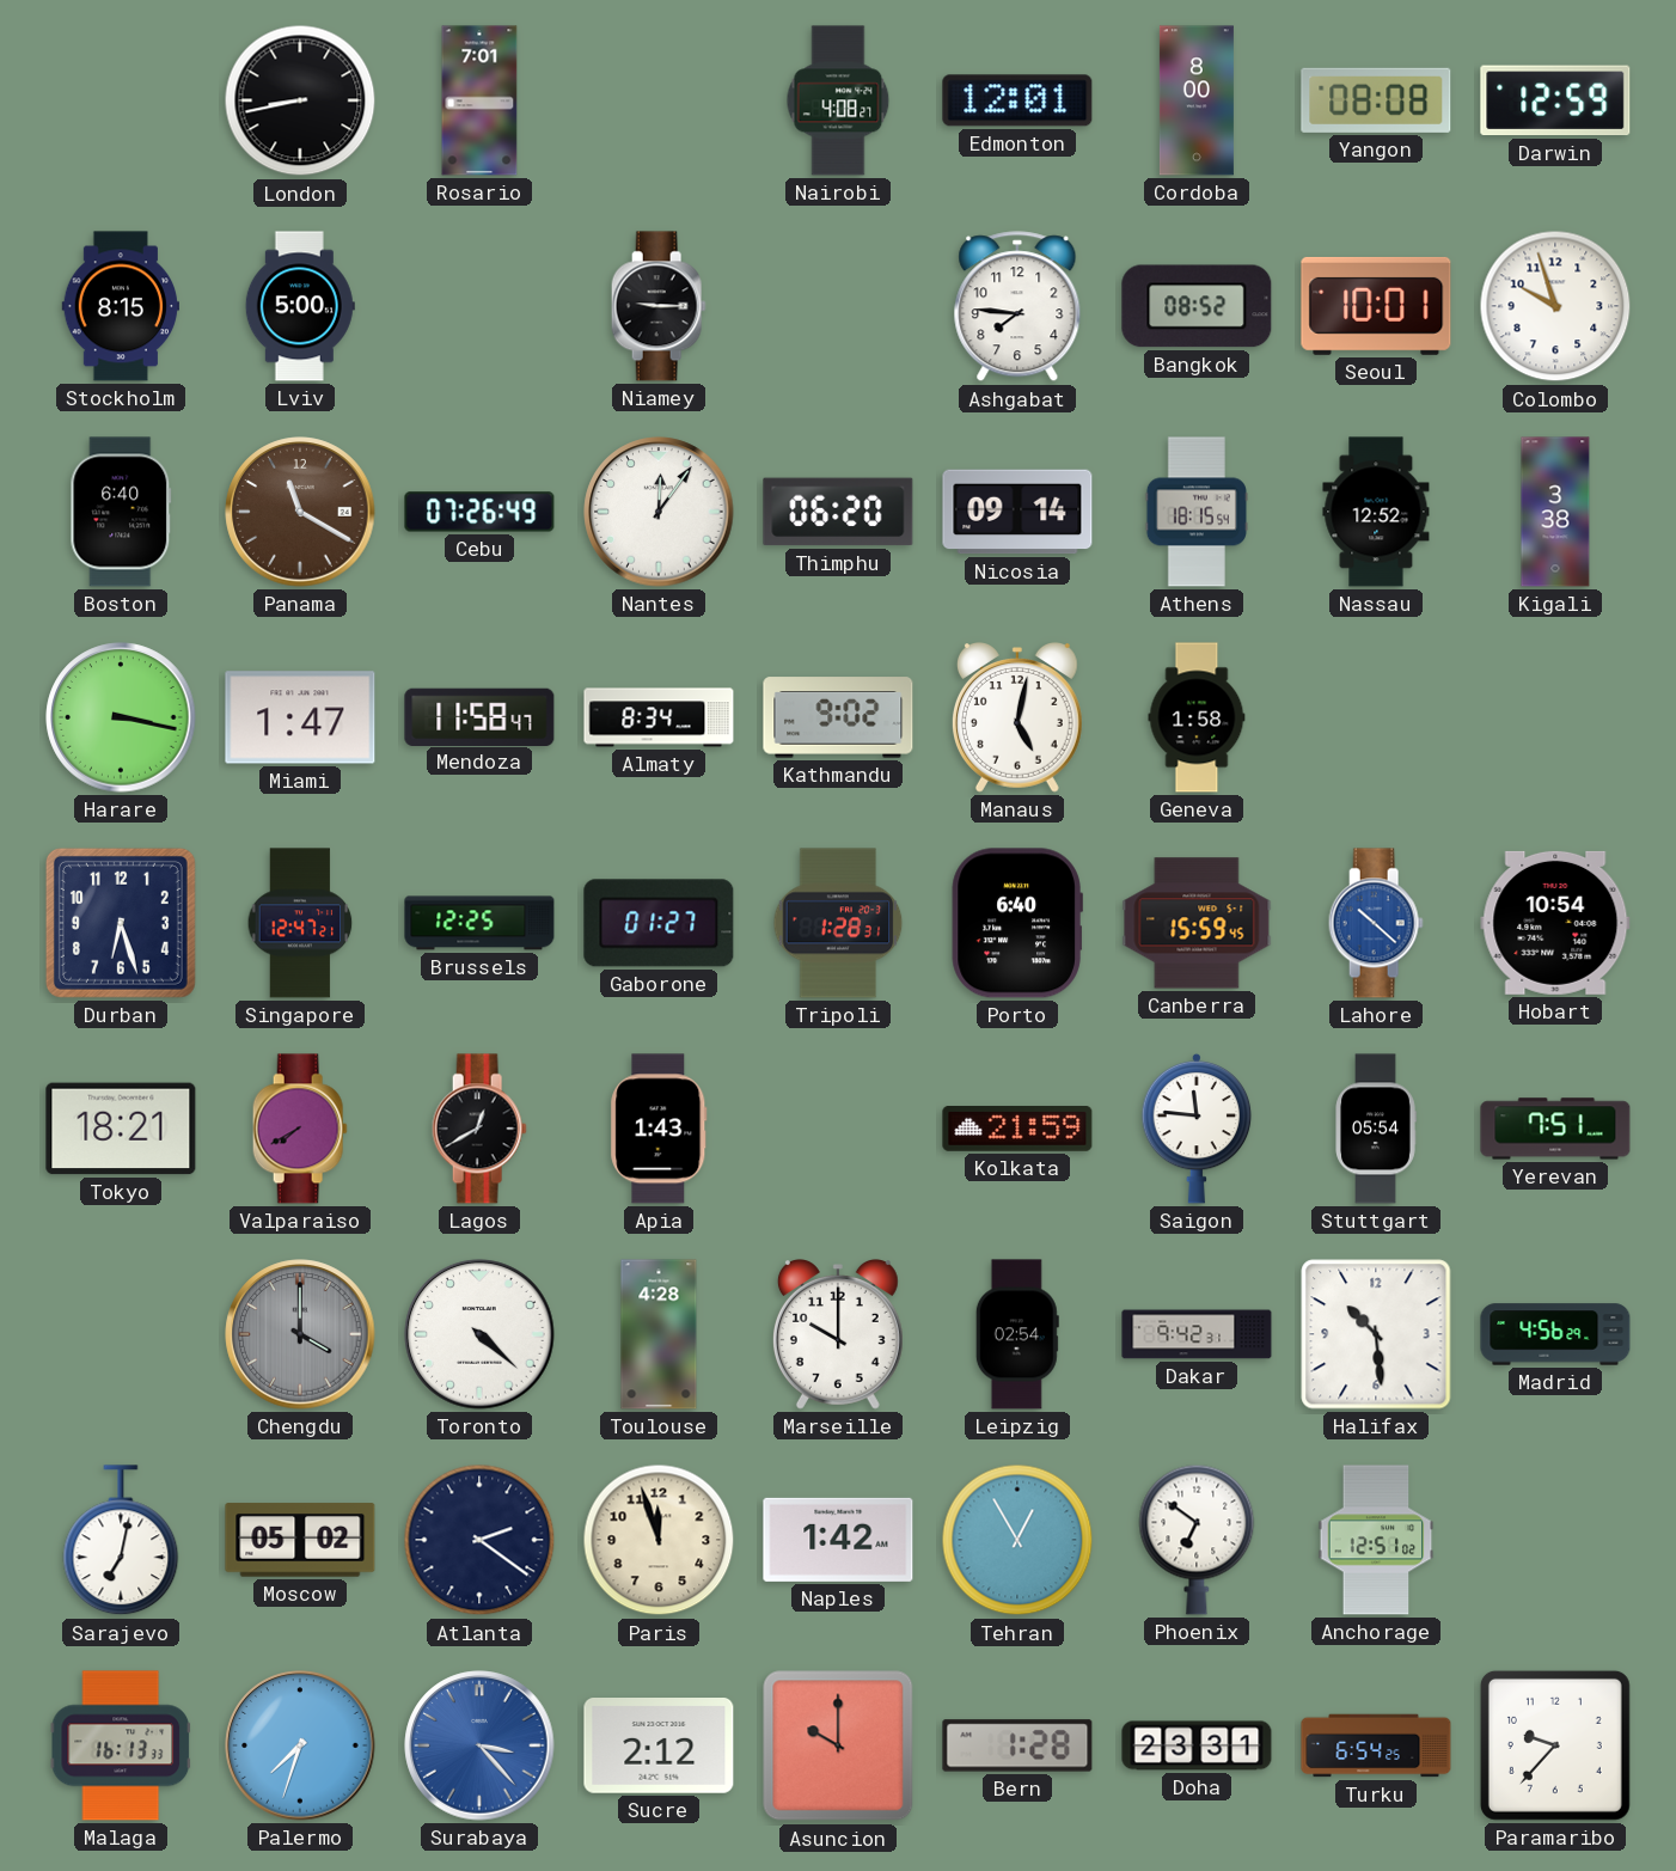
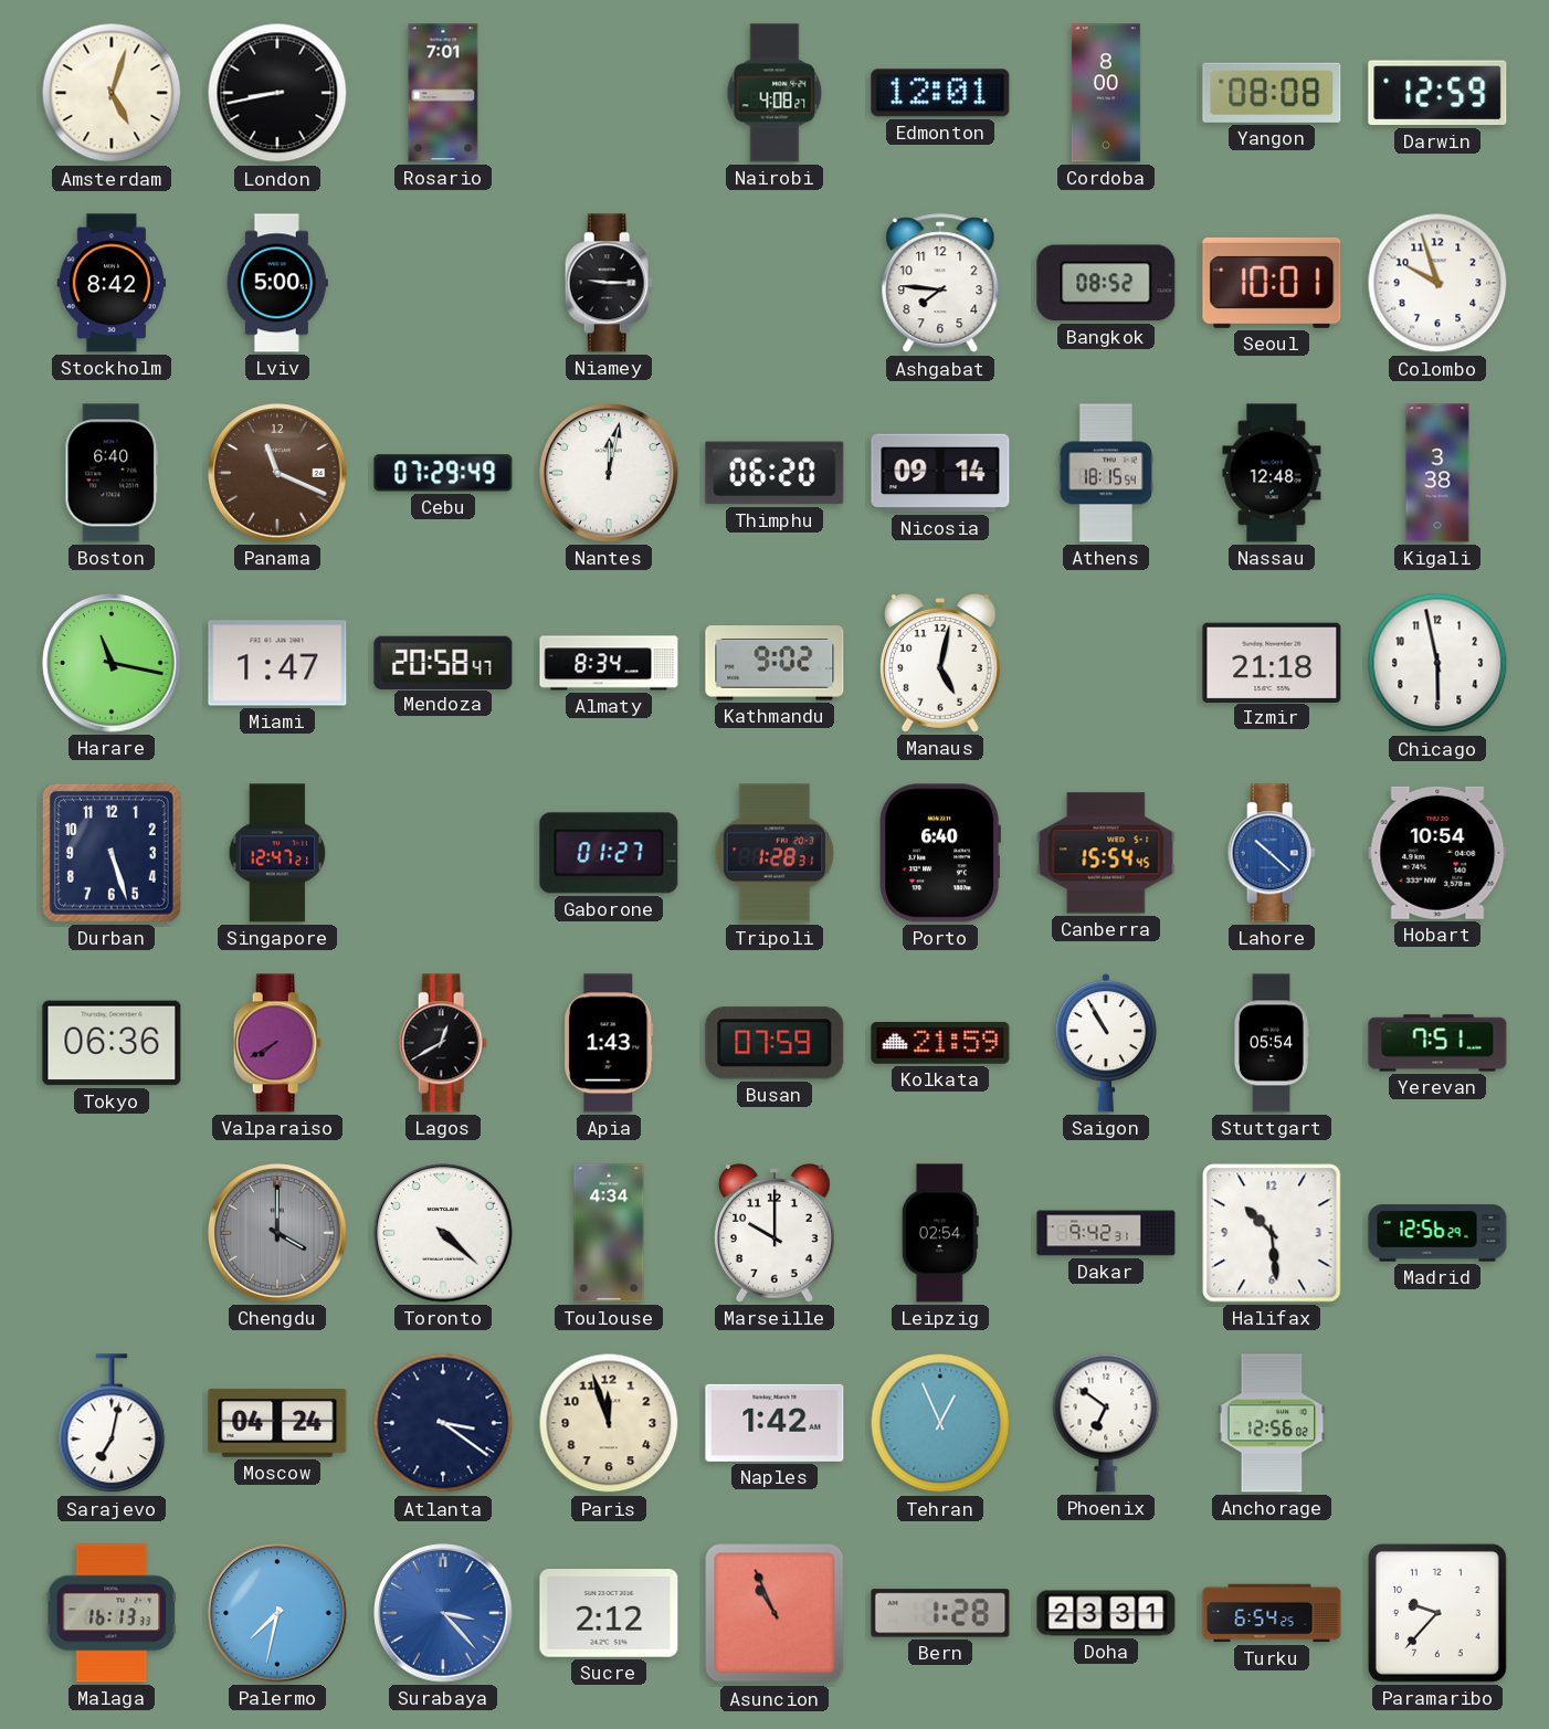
Amsterdam: none -> 5:03
Stockholm: 8:15 -> 8:42
Panama: 11:20 -> 11:19
Cebu: 07:26 -> 07:29
Nantes: 12:06 -> 12:02
Nassau: 12:52 -> 12:48
Harare: 3:17 -> 11:17
Mendoza: 11:58 -> 20:58
Geneva: 1:58 -> none
Izmir: none -> 21:18
Chicago: none -> 5:58
Durban: 6:27 -> 5:27
Brussels: 12:25 -> none
Canberra: 15:59 -> 15:54
Tokyo: 18:21 -> 06:36
Busan: none -> 07:59
Saigon: 11:46 -> 10:55
Toulouse: 4:28 -> 4:34
Madrid: 4:56 -> 12:56
Moscow: 05:02 -> 04:24
Atlanta: 2:21 -> 3:21
Tehran: 12:55 -> 12:56
Anchorage: 12:51 -> 12:56
Palermo: 7:33 -> 7:32
Asuncion: 10:00 -> 10:56
